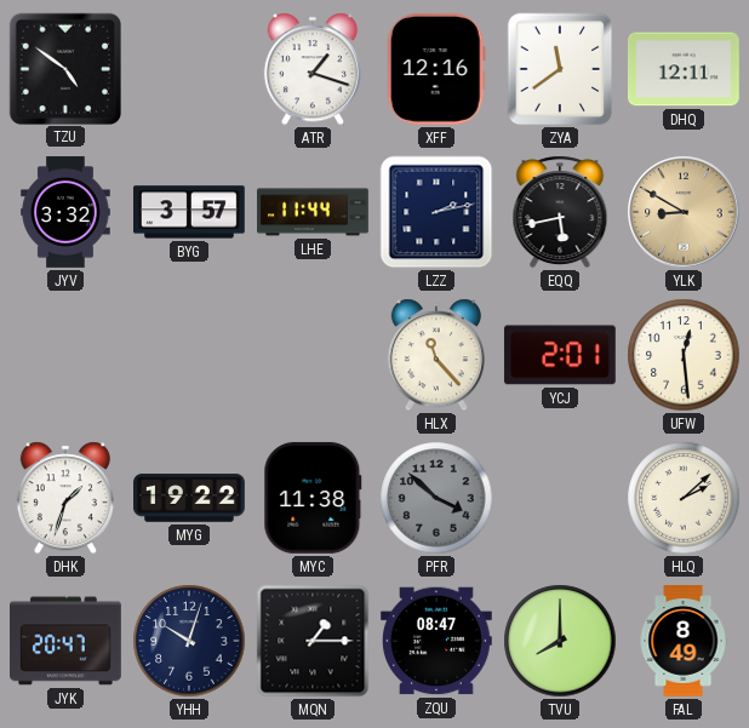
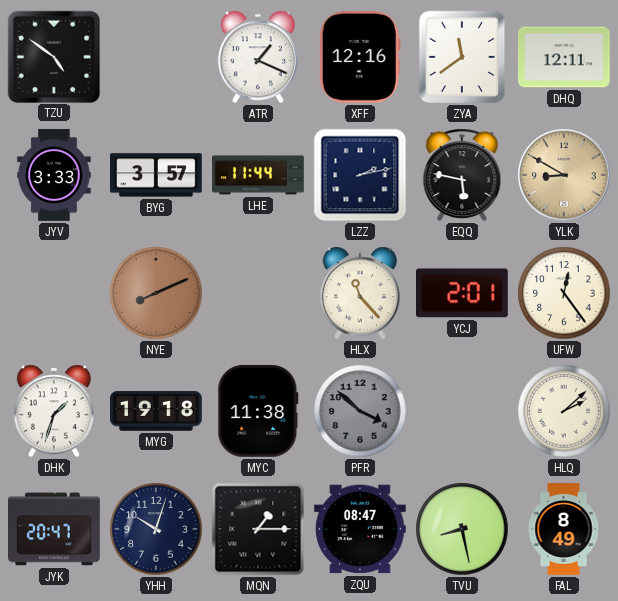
ATR: 1:18 -> 1:19
JYV: 3:32 -> 3:33
EQQ: 5:43 -> 5:47
NYE: none -> 8:11
UFW: 12:29 -> 12:24
MYG: 19:22 -> 19:18
TVU: 8:00 -> 8:28
